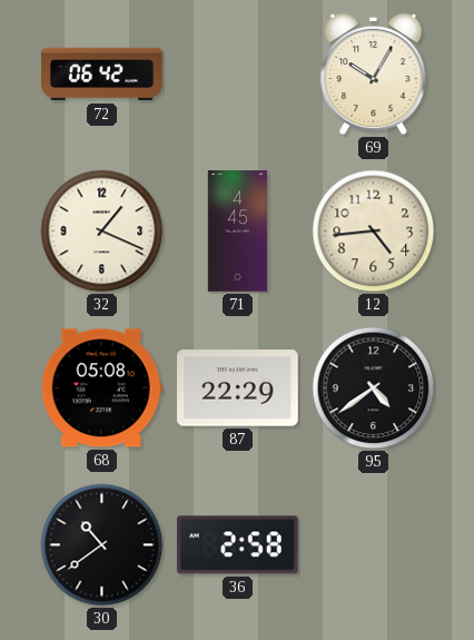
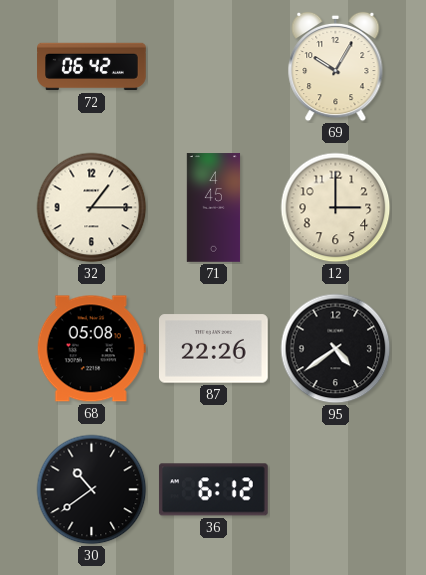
32: 1:19 -> 1:15
12: 4:44 -> 3:00
87: 22:29 -> 22:26
36: 2:58 -> 6:12
